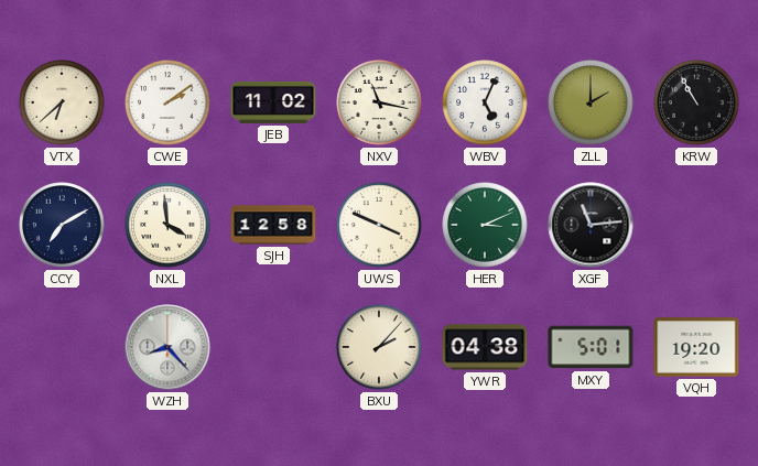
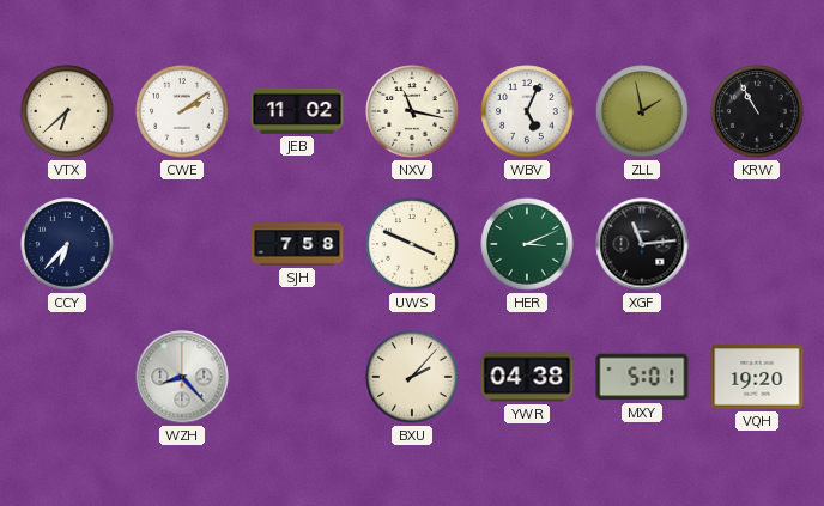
ZLL: 2:00 -> 1:58
CCY: 7:10 -> 6:37
NXL: 3:59 -> none
SJH: 12:58 -> 7:58
